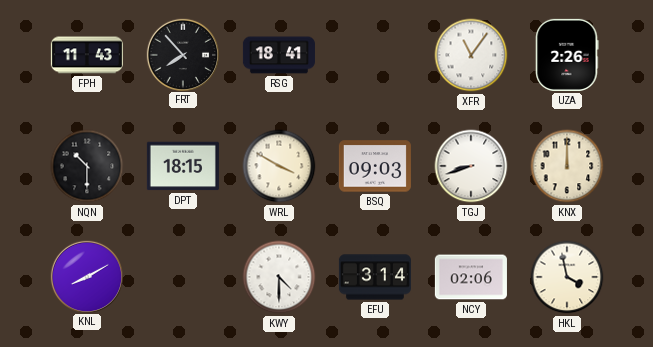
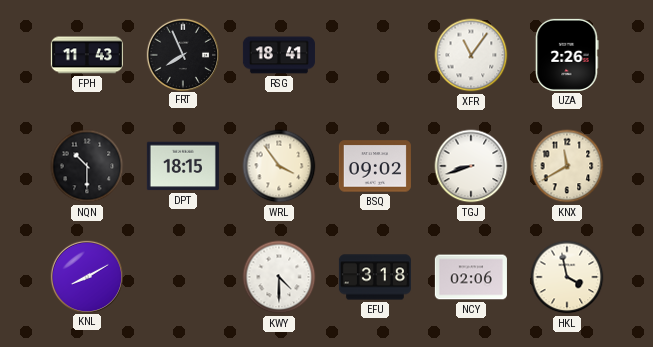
FRT: 7:53 -> 7:56
WRL: 3:50 -> 3:54
BSQ: 09:03 -> 09:02
KNX: 12:00 -> 11:40
EFU: 3:14 -> 3:18
